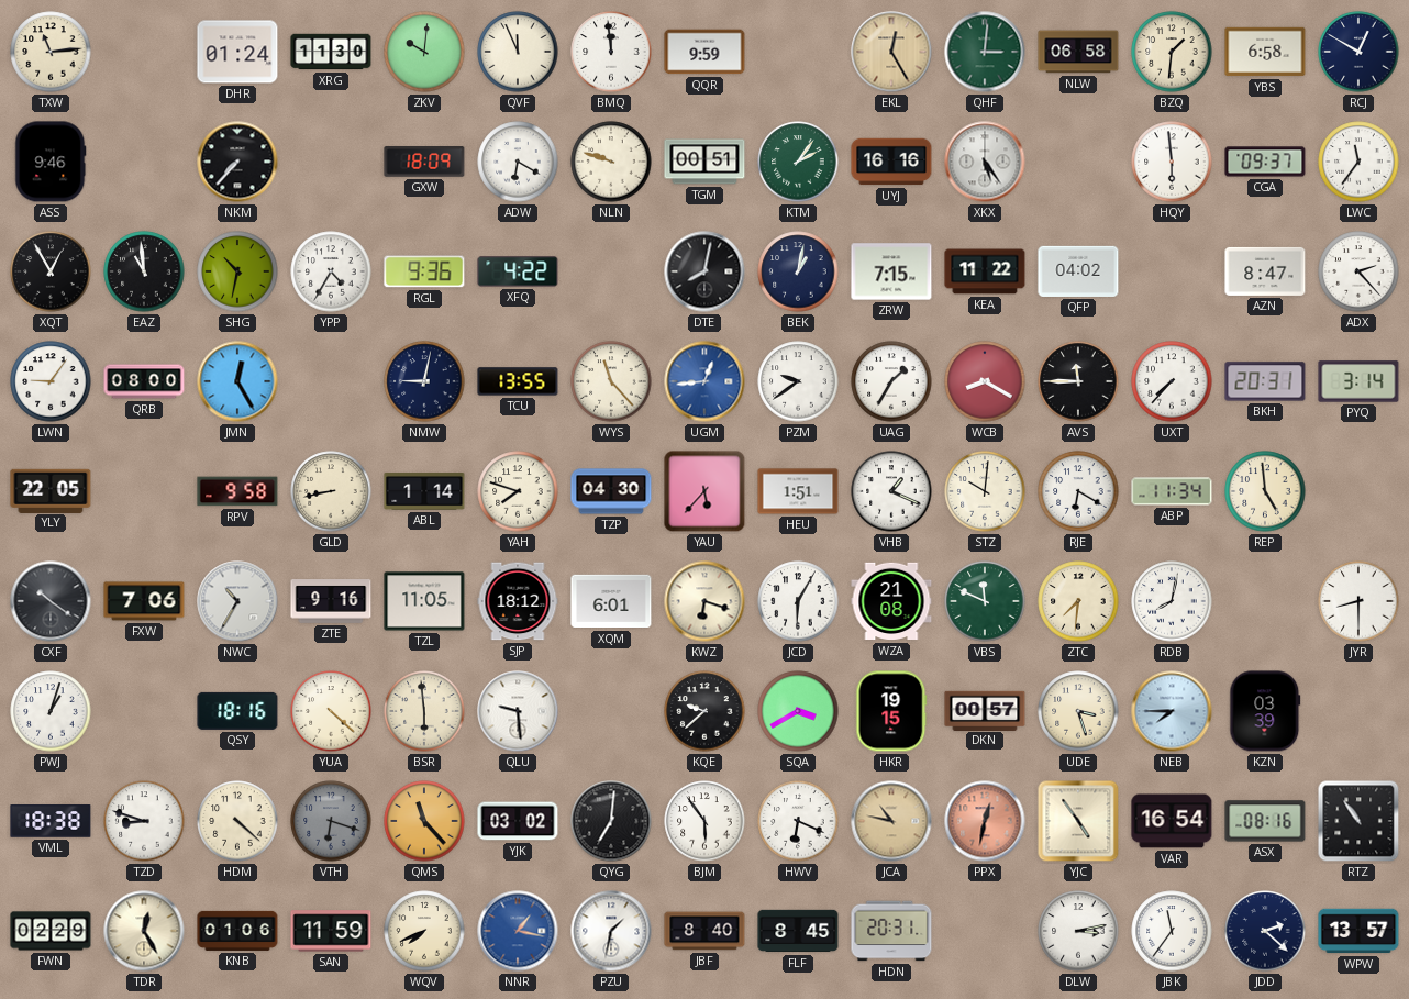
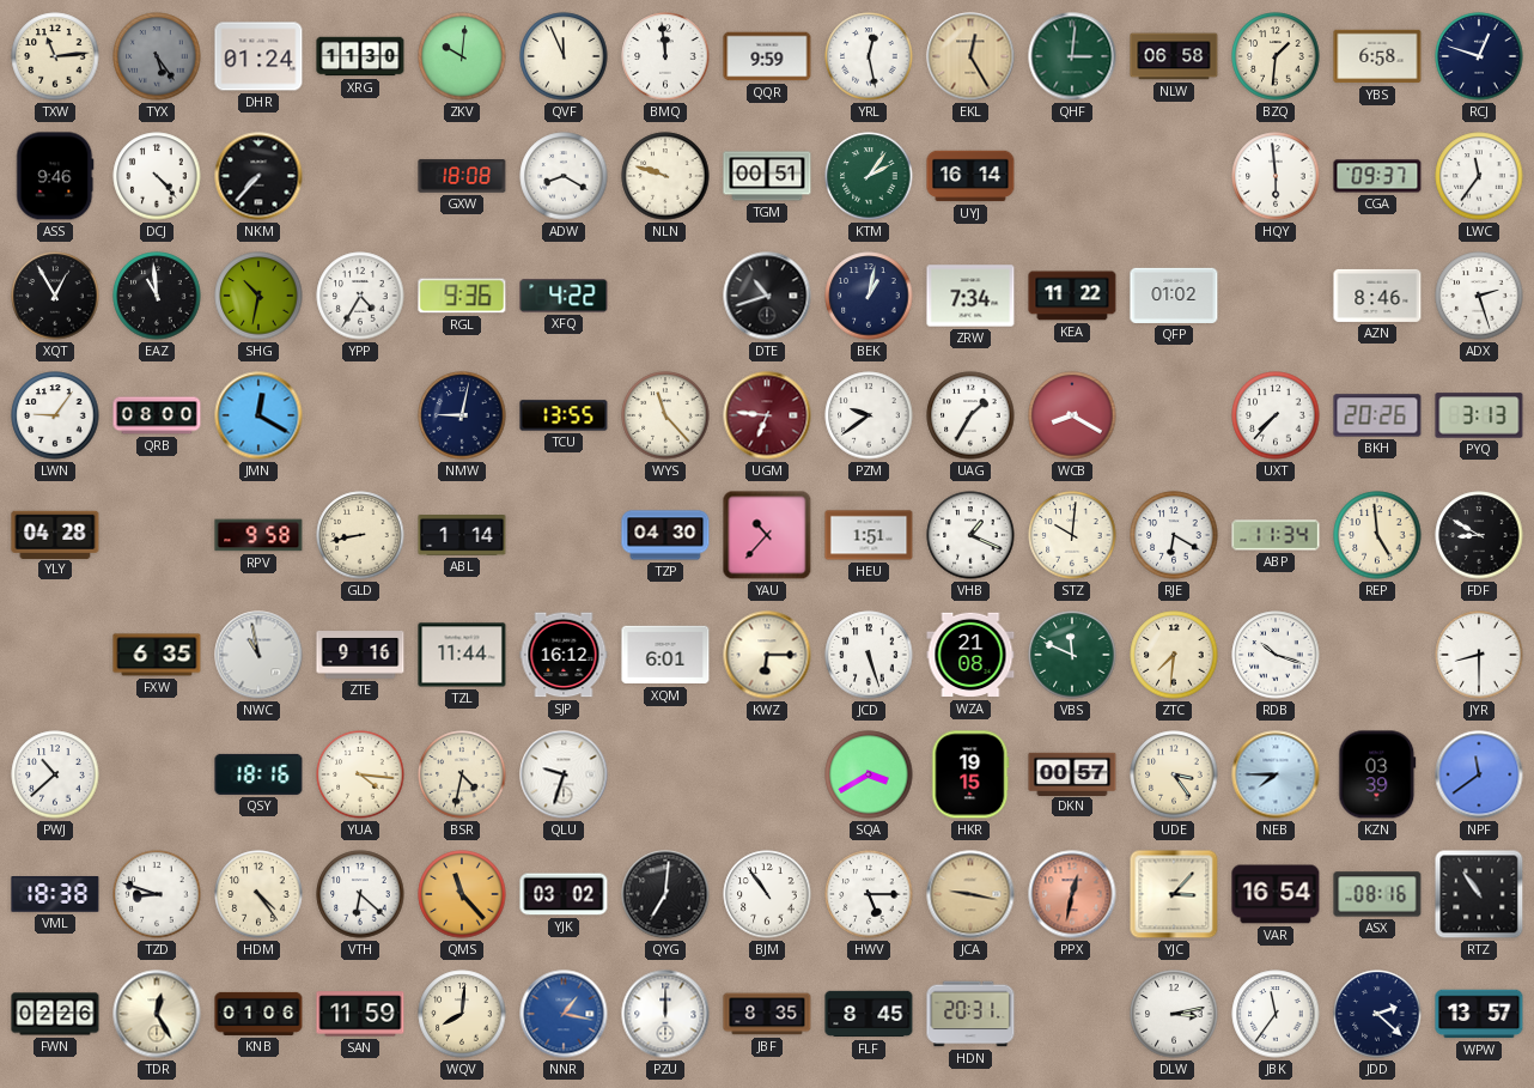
TYX: none -> 5:24
YRL: none -> 12:28
RCJ: 12:50 -> 12:48
DCJ: none -> 4:23
GXW: 18:09 -> 18:08
ADW: 6:20 -> 8:20
UYJ: 16:16 -> 16:14
XKX: 5:24 -> none
DTE: 8:02 -> 10:42
ZRW: 7:15 -> 7:34
QFP: 04:02 -> 01:02
AZN: 8:47 -> 8:46
ADX: 2:23 -> 2:27
JMN: 12:25 -> 12:20
UGM: 12:44 -> 6:46
UGM dial: blue -> burgundy
AVS: 11:45 -> none
BKH: 20:31 -> 20:26
PYQ: 3:14 -> 3:13
YLY: 22:05 -> 04:28
YAH: 7:48 -> none
YAU: 5:37 -> 10:37
FDF: none -> 8:50
CXF: 10:21 -> none
FXW: 7:06 -> 6:35
NWC: 10:35 -> 10:58
TZL: 11:05 -> 11:44
SJP: 18:12 -> 16:12
KWZ: 6:18 -> 6:15
JCD: 6:05 -> 5:27
RDB: 8:02 -> 10:18
PWJ: 1:03 -> 10:38
YUA: 4:22 -> 4:16
BSR: 5:59 -> 4:32
QLU: 9:29 -> 9:33
KQE: 9:38 -> none
UDE: 3:27 -> 3:24
NPF: none -> 11:39
HDM: 4:22 -> 4:24
VTH: 6:18 -> 6:22
VTH dial: grey -> white
BJM: 5:54 -> 10:54
HWV: 6:19 -> 5:15
JCA: 10:47 -> 9:17
YJC: 4:54 -> 3:07
FWN: 02:29 -> 02:26
WQV: 7:41 -> 8:01
PZU: 1:32 -> 12:00
JBF: 8:40 -> 8:35
